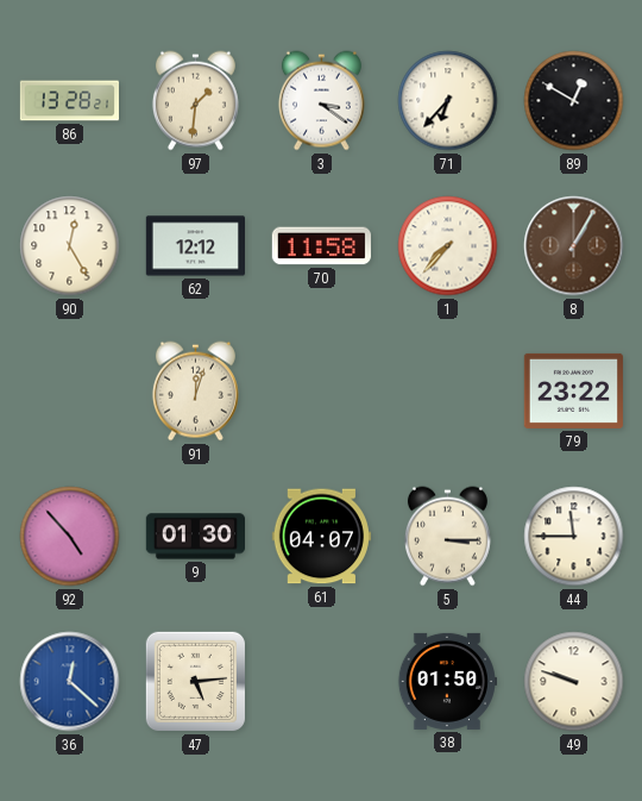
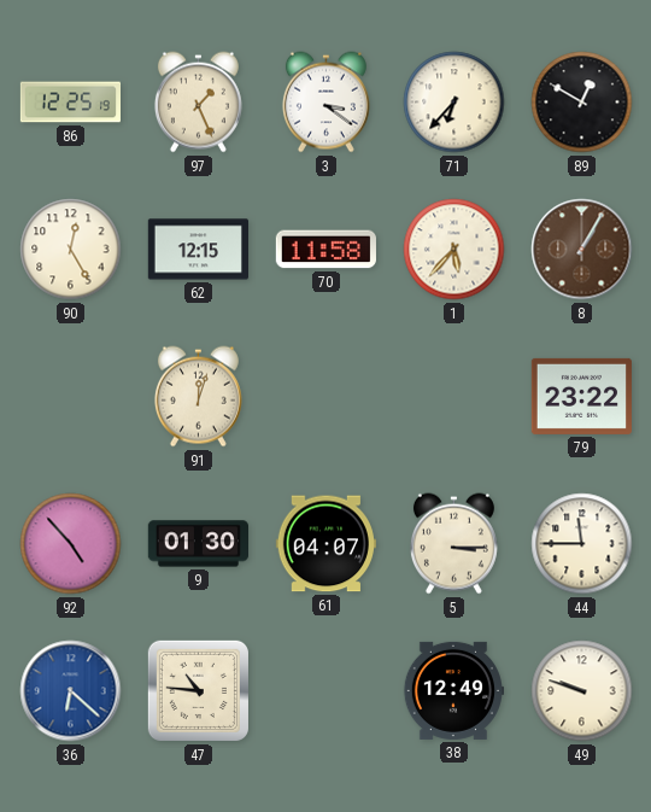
86: 13:28 -> 12:25
97: 1:31 -> 1:26
62: 12:12 -> 12:15
1: 7:37 -> 5:37
36: 12:22 -> 6:22
47: 5:14 -> 10:46
38: 01:50 -> 12:49
